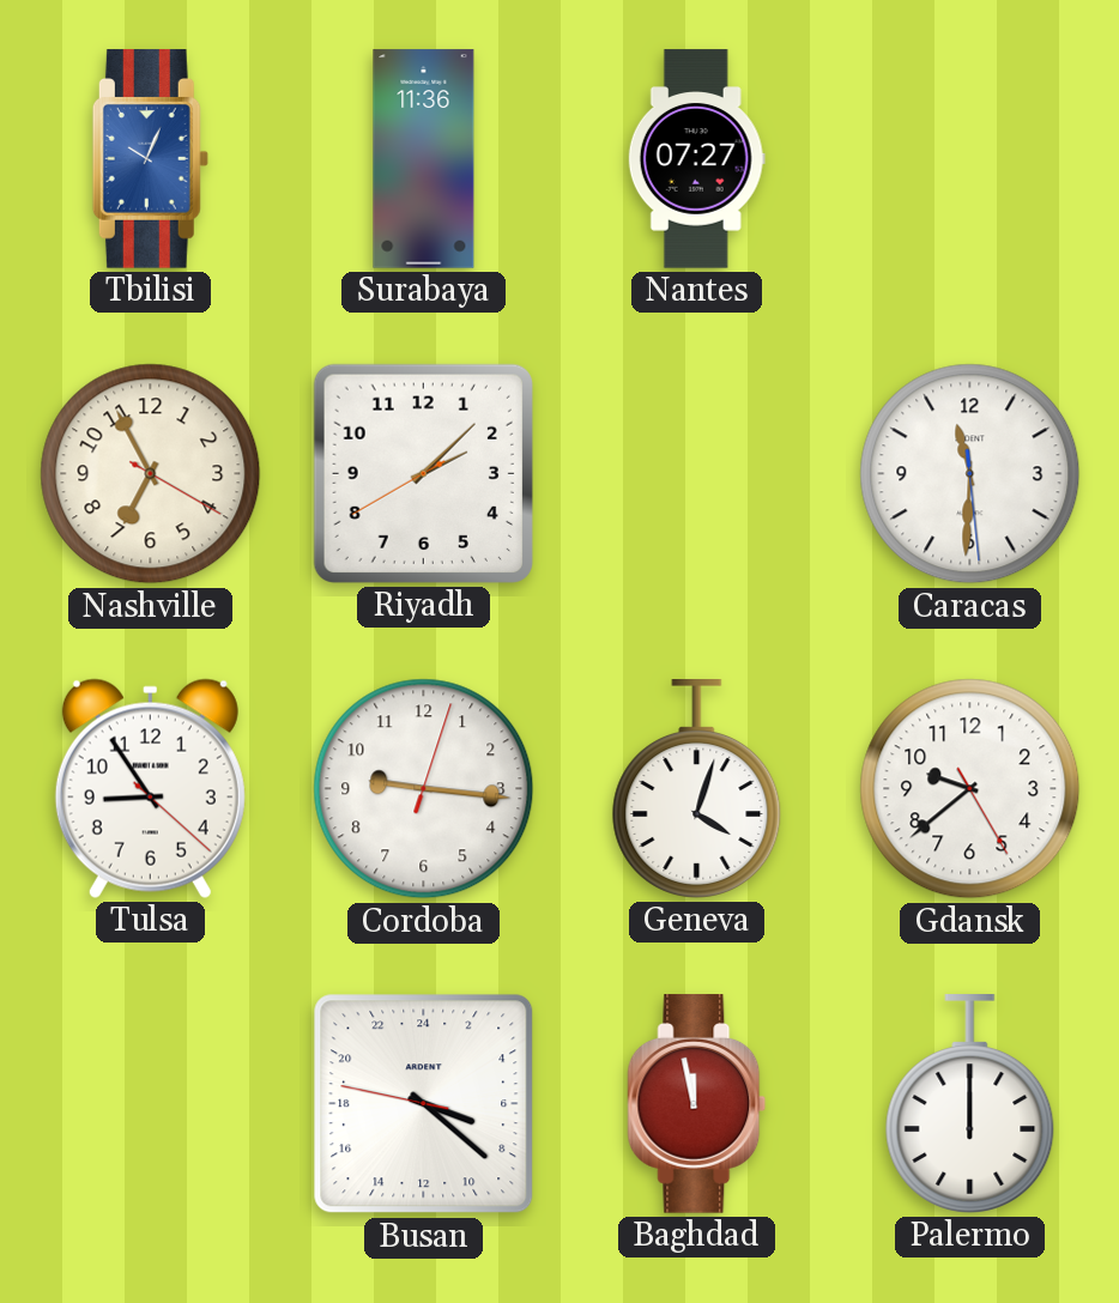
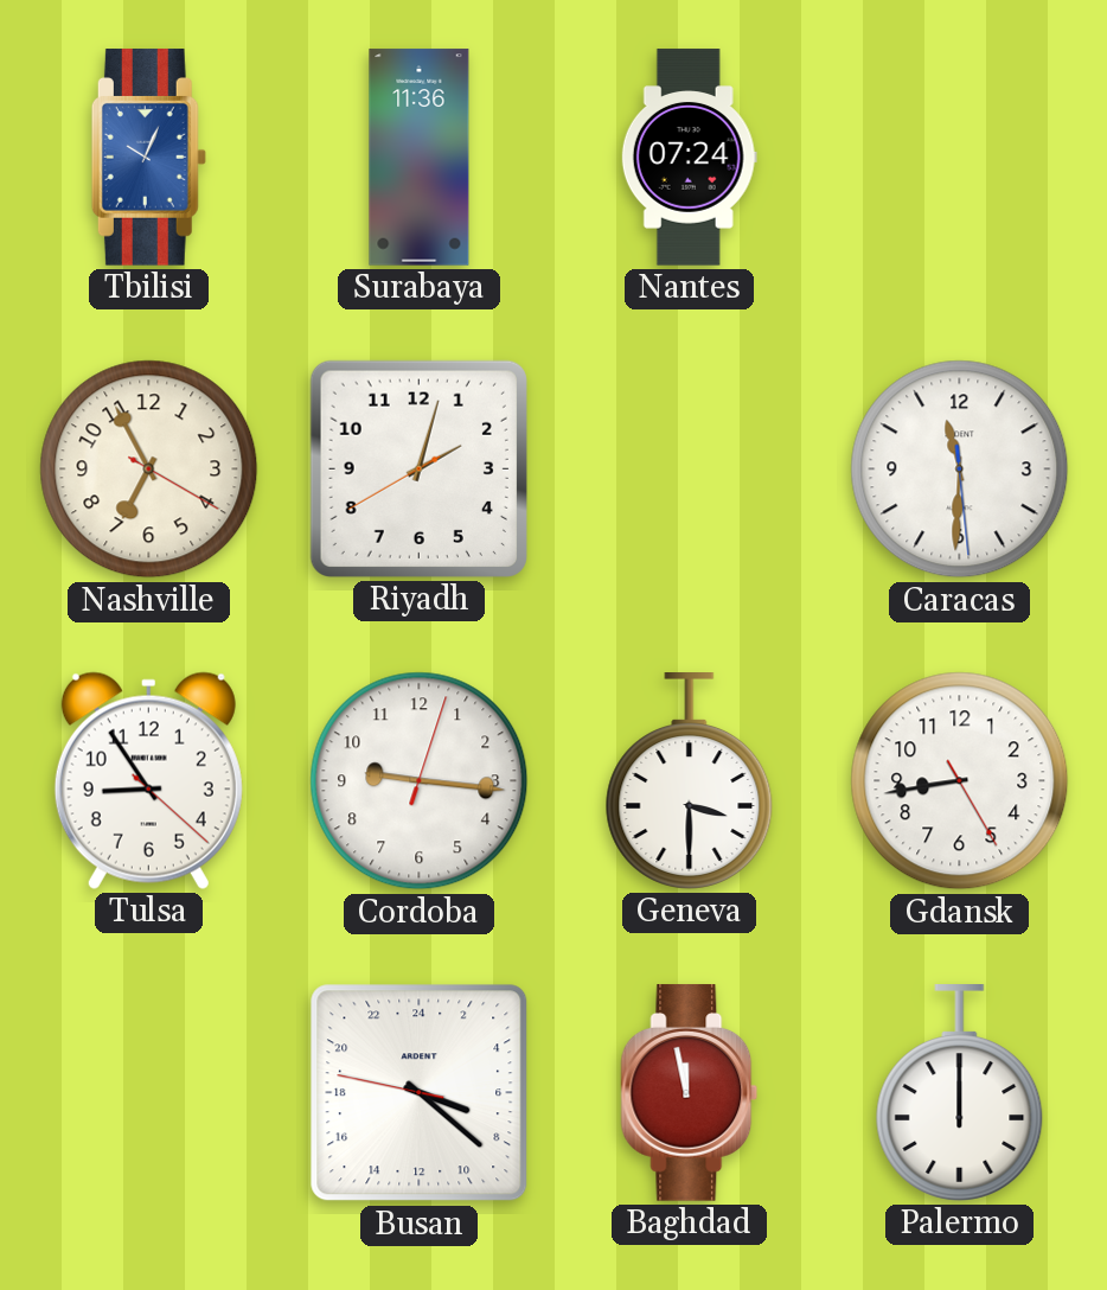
Nantes: 07:27 -> 07:24
Riyadh: 2:07 -> 2:02
Geneva: 4:03 -> 3:30
Gdansk: 9:38 -> 8:43
